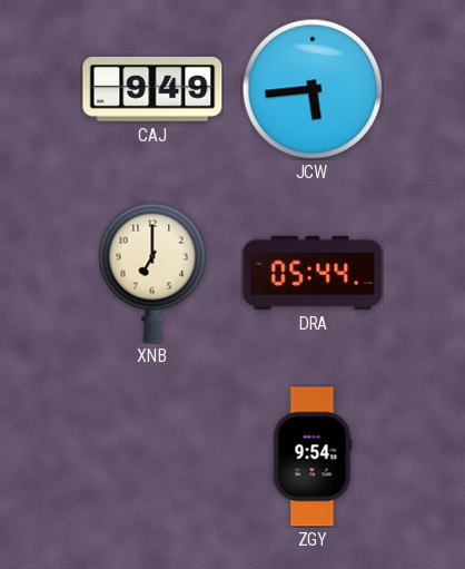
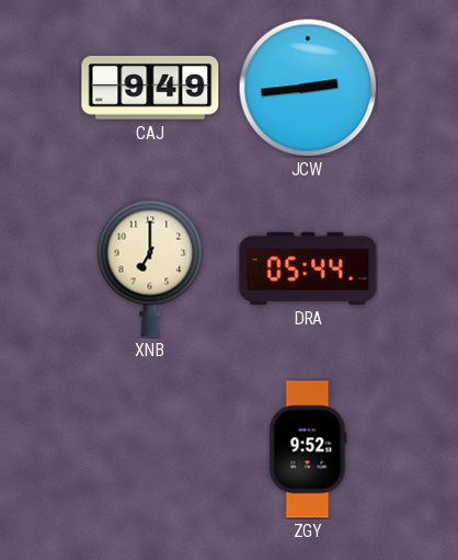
JCW: 5:44 -> 2:44
ZGY: 9:54 -> 9:52
